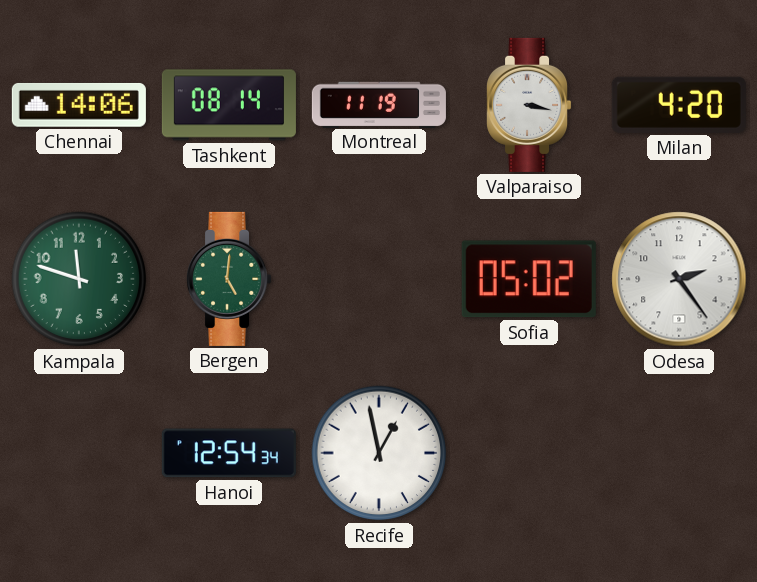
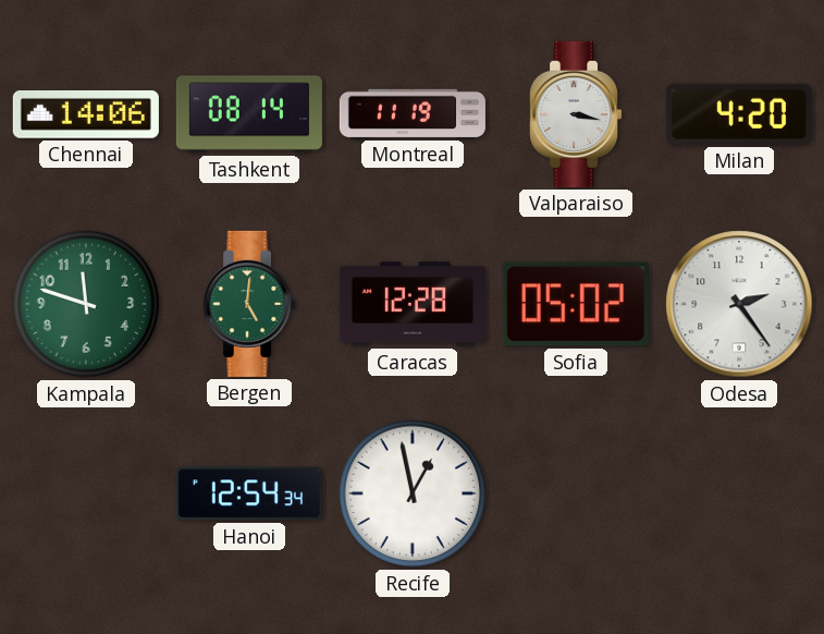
Caracas: none -> 12:28
